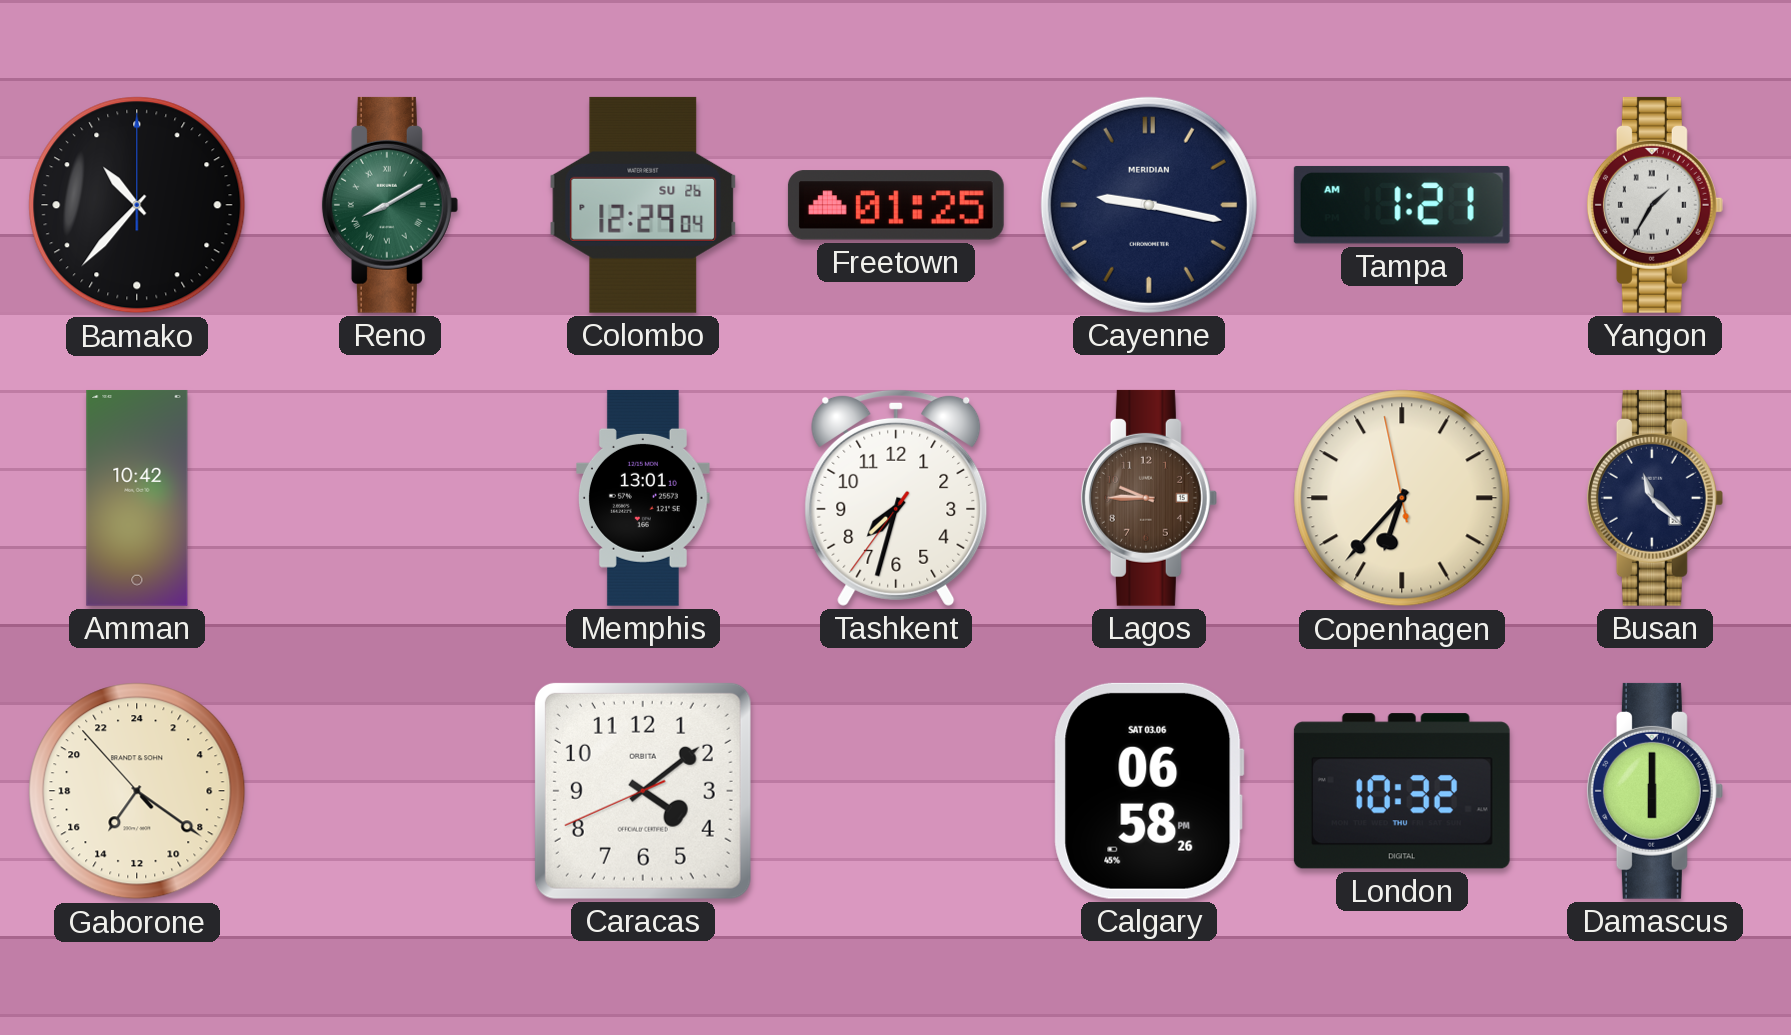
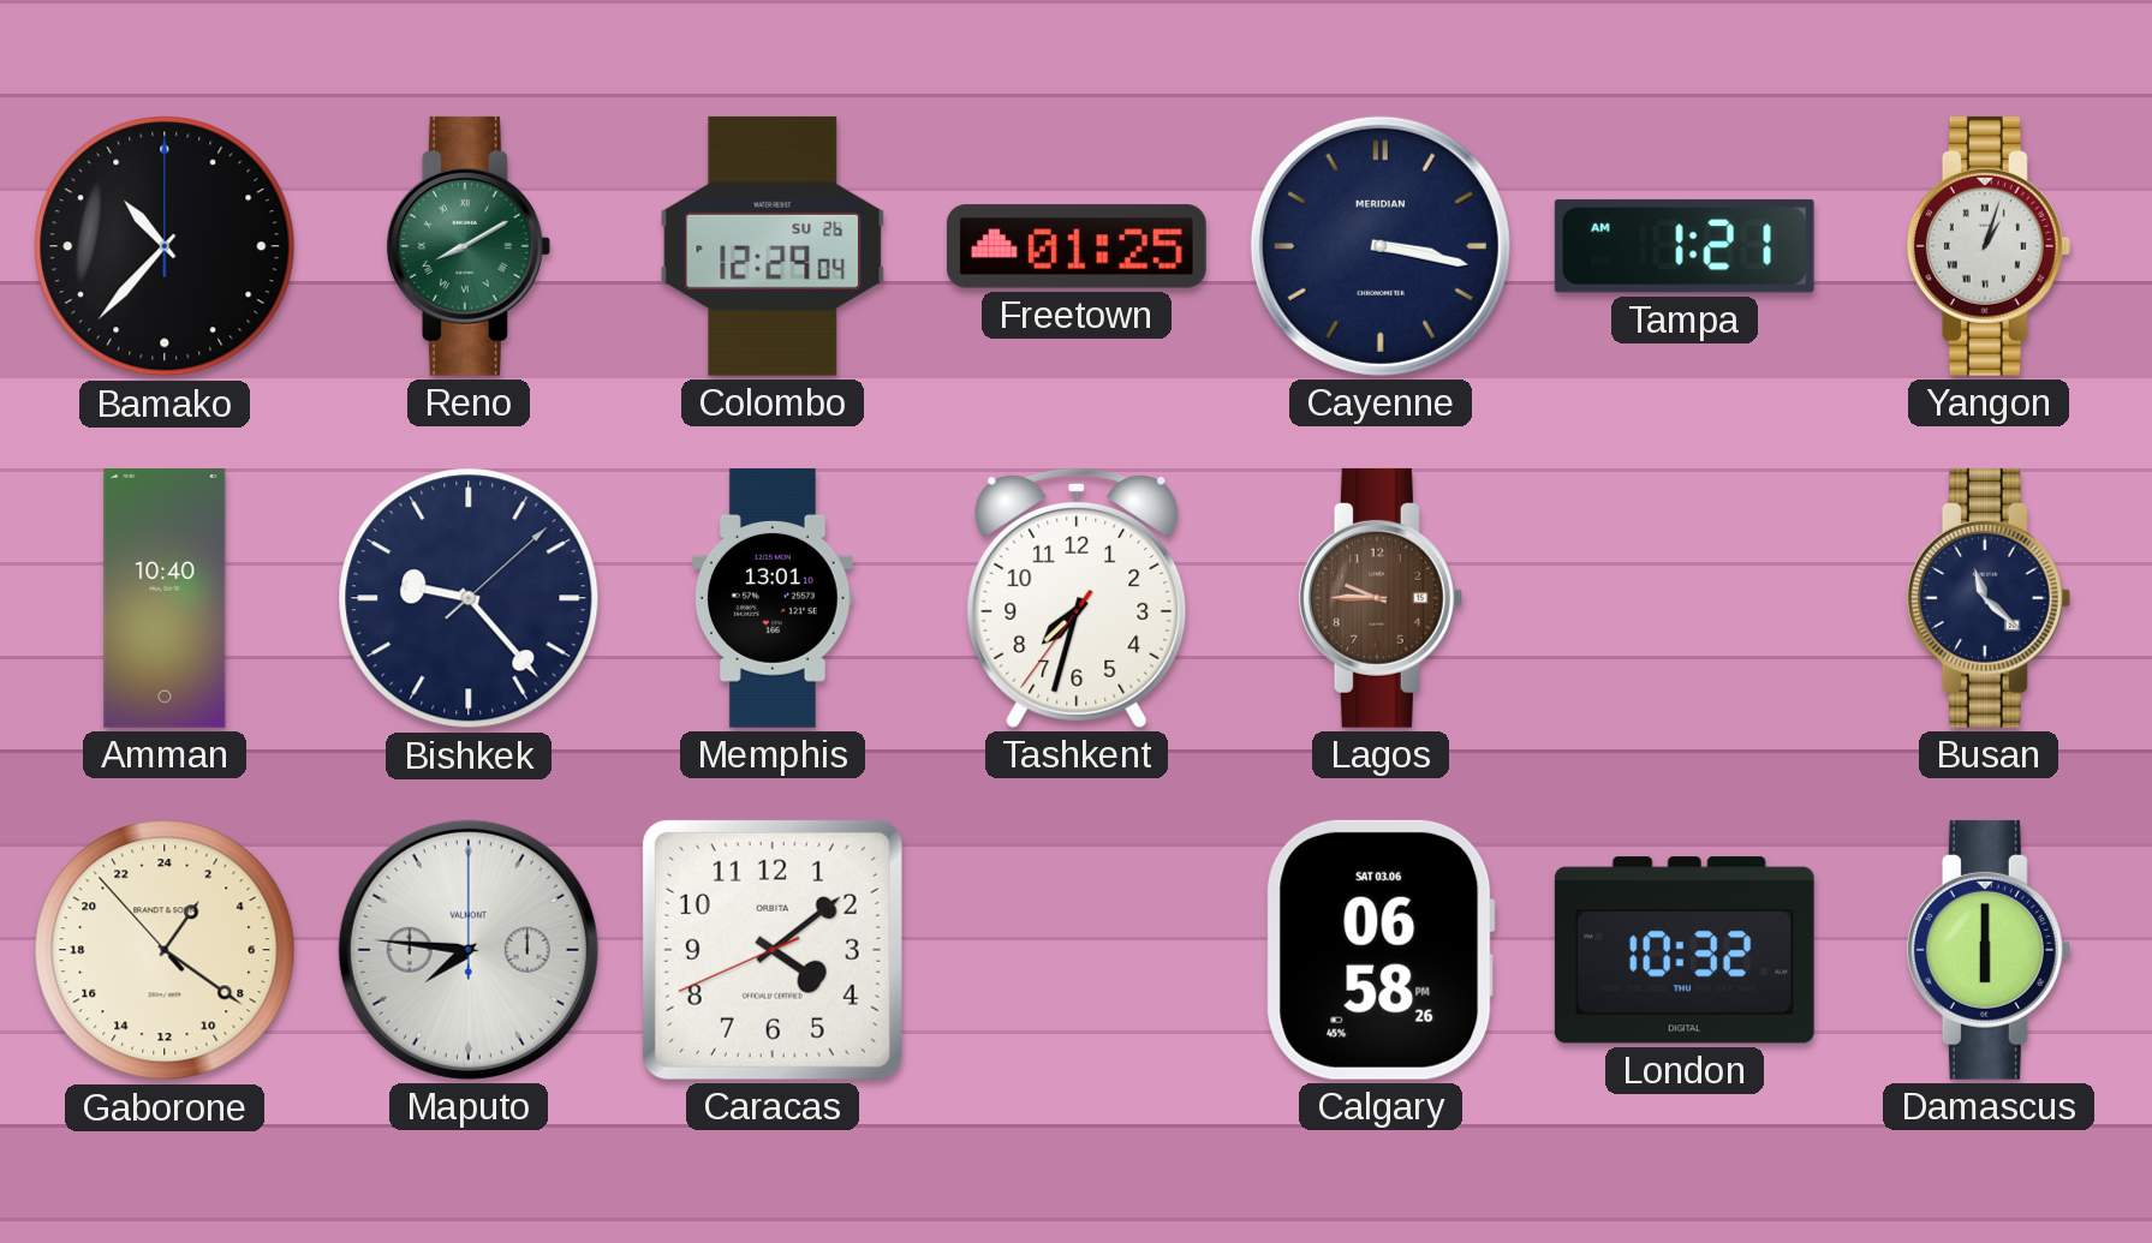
Cayenne: 9:17 -> 3:17
Yangon: 1:35 -> 1:03
Amman: 10:42 -> 10:40
Bishkek: none -> 9:23
Copenhagen: 6:36 -> none
Gaborone: 14:20 -> 2:20
Maputo: none -> 7:46
